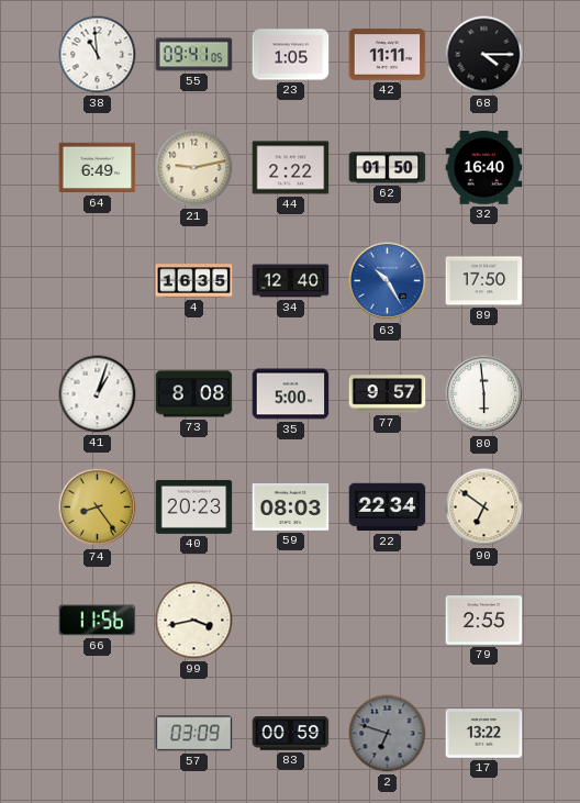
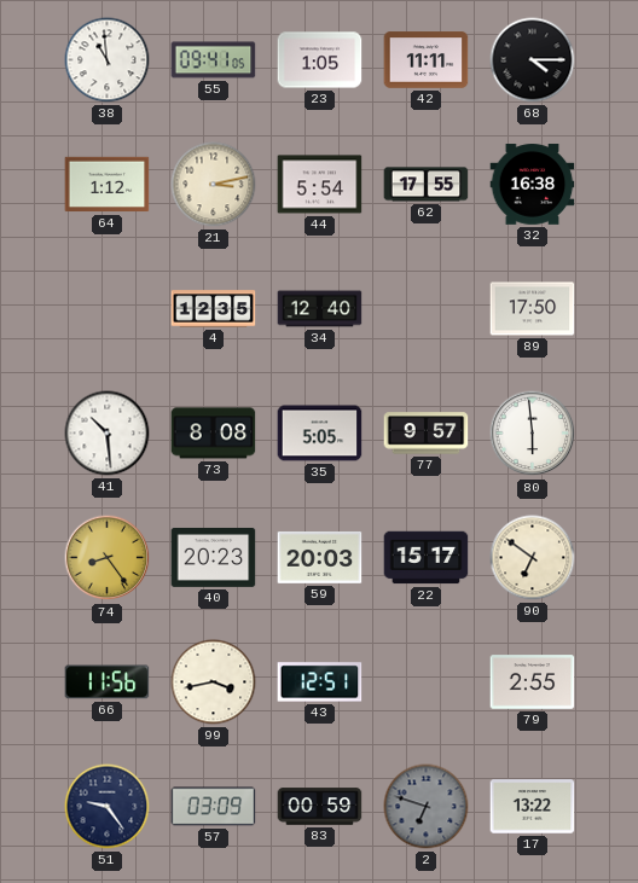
64: 6:49 -> 1:12
21: 9:13 -> 3:13
44: 2:22 -> 5:54
62: 01:50 -> 17:55
32: 16:40 -> 16:38
4: 16:35 -> 12:35
63: 10:25 -> none
41: 1:03 -> 10:29
35: 5:00 -> 5:05
59: 08:03 -> 20:03
22: 22:34 -> 15:17
43: none -> 12:51
51: none -> 9:24
